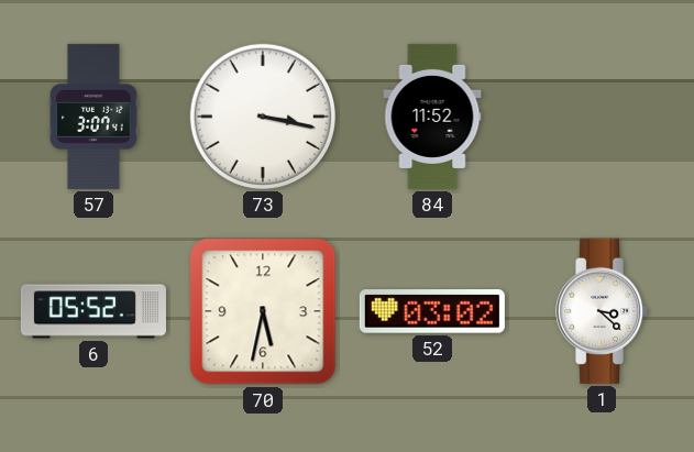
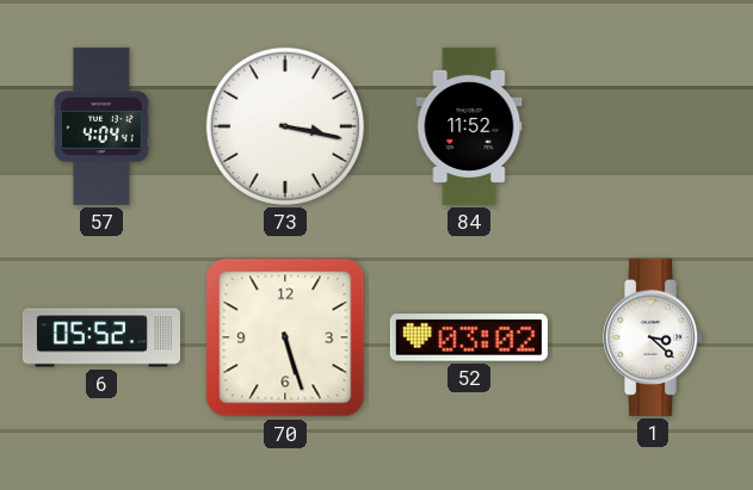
57: 3:07 -> 4:04
70: 5:32 -> 5:27
